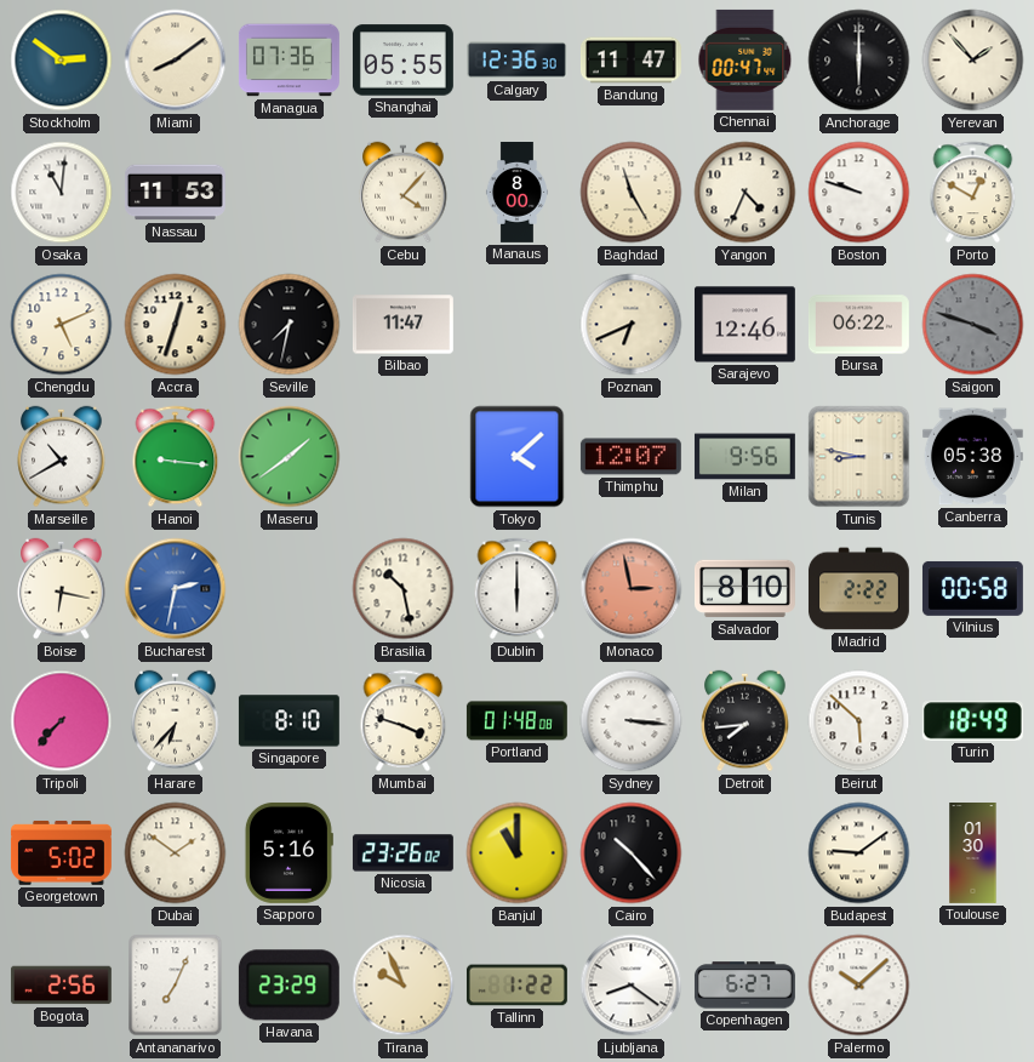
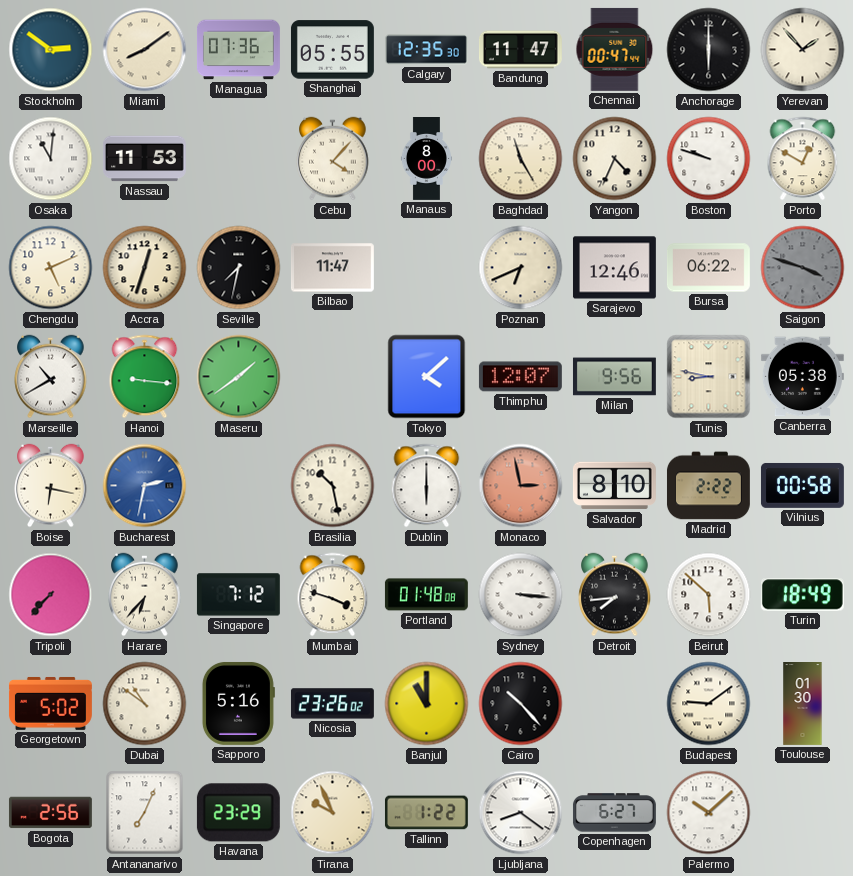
Calgary: 12:36 -> 12:35
Singapore: 8:10 -> 7:12
Dubai: 1:51 -> 10:51
